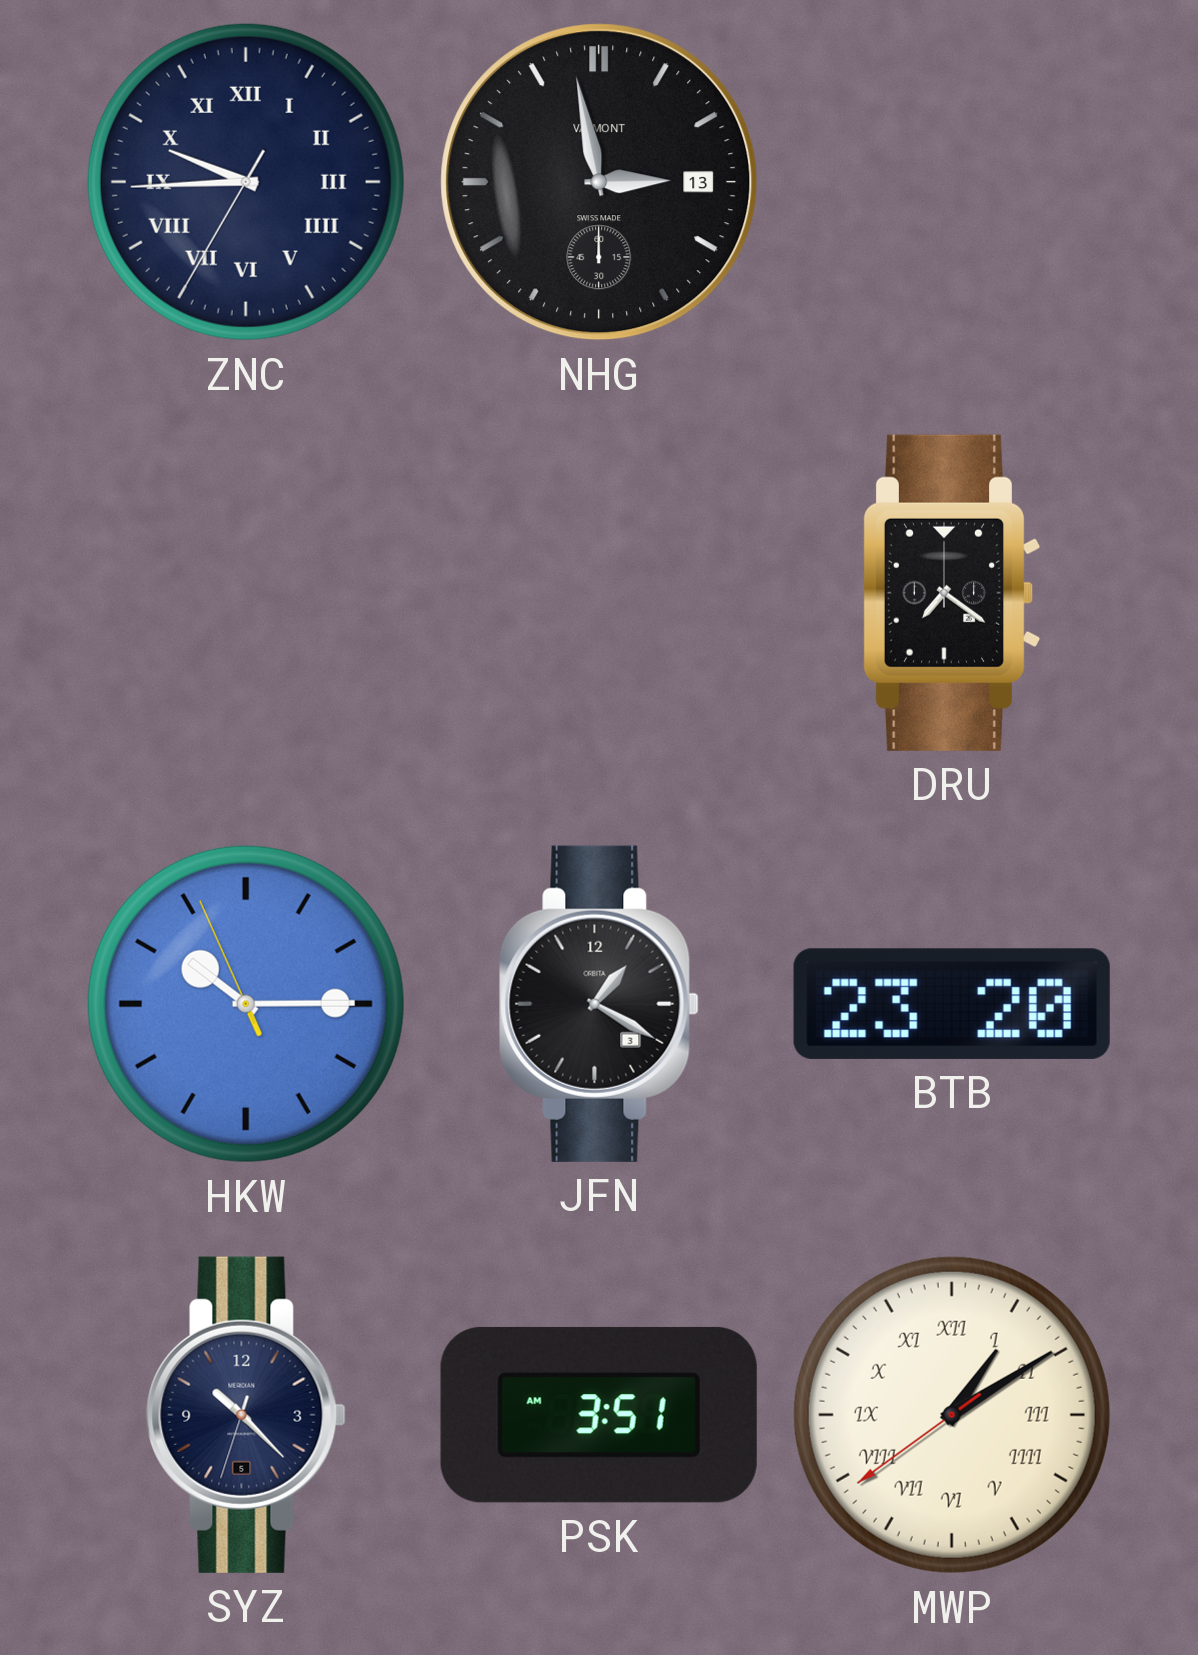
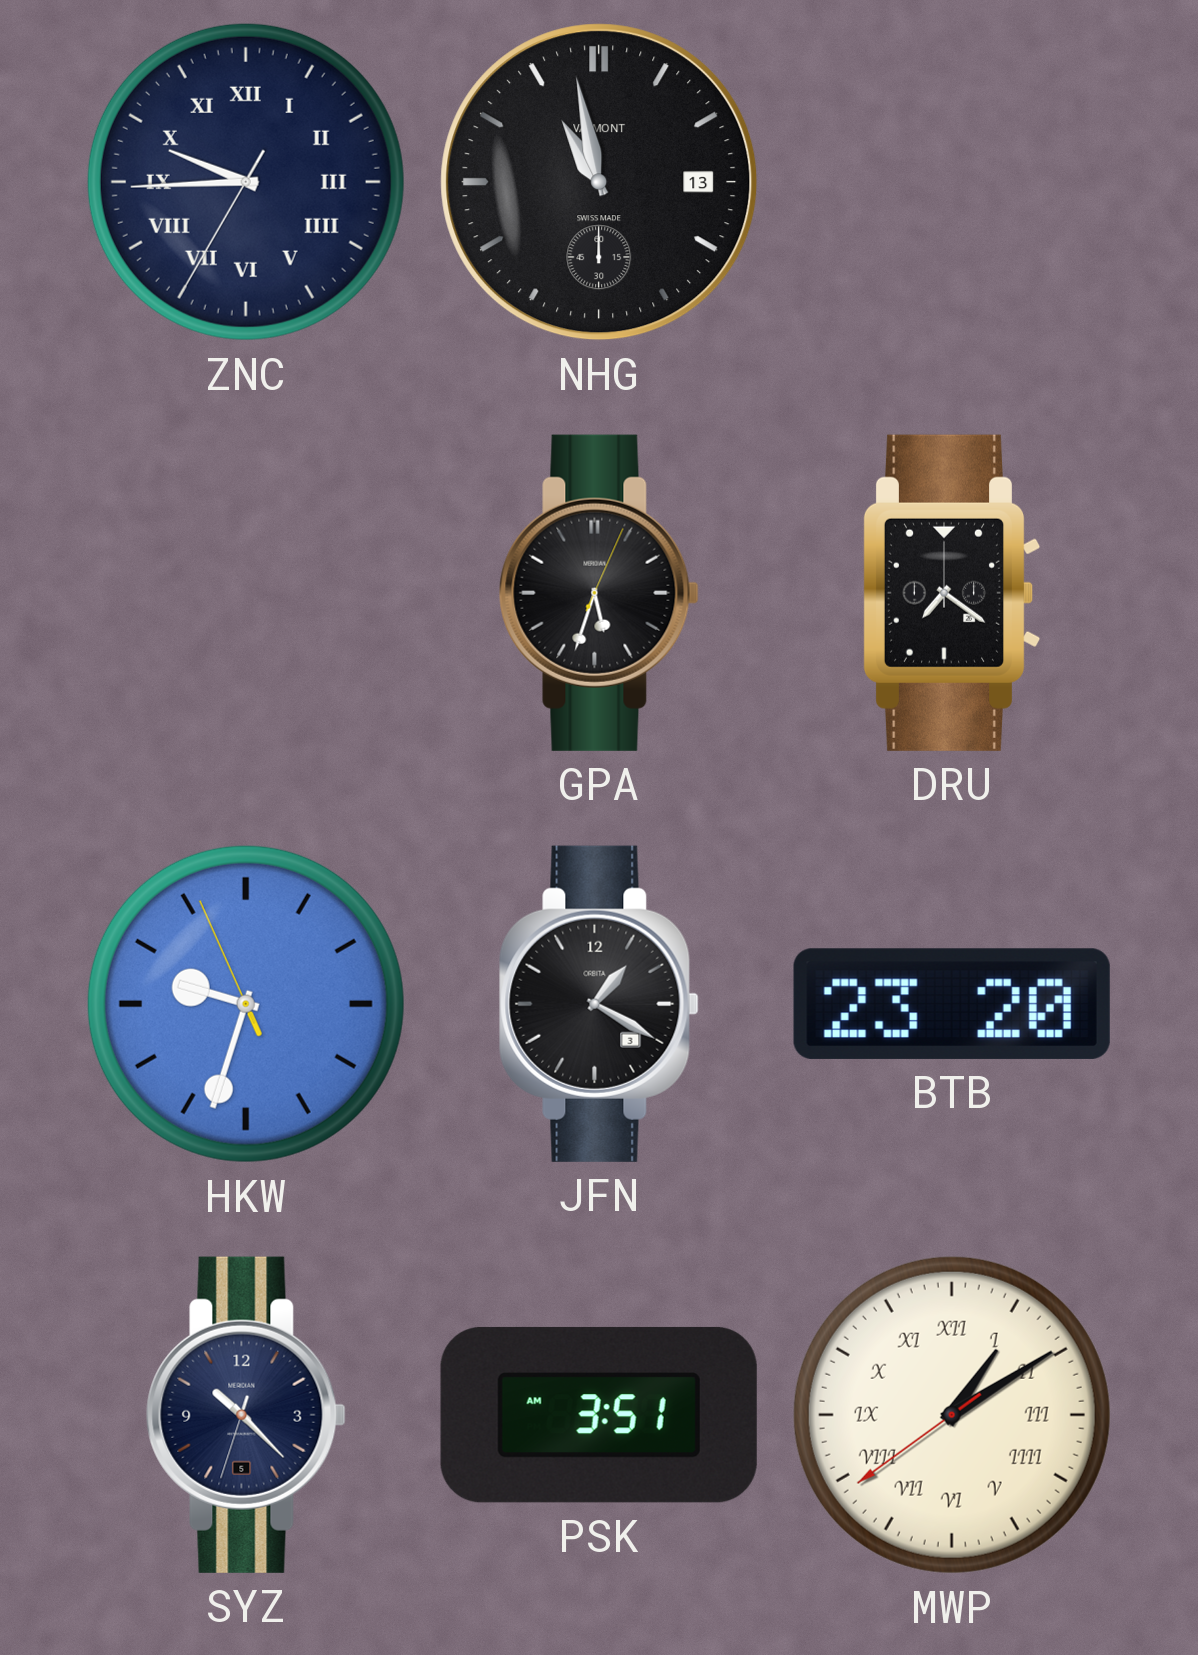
NHG: 2:58 -> 10:58
GPA: none -> 5:33
HKW: 10:14 -> 9:32
